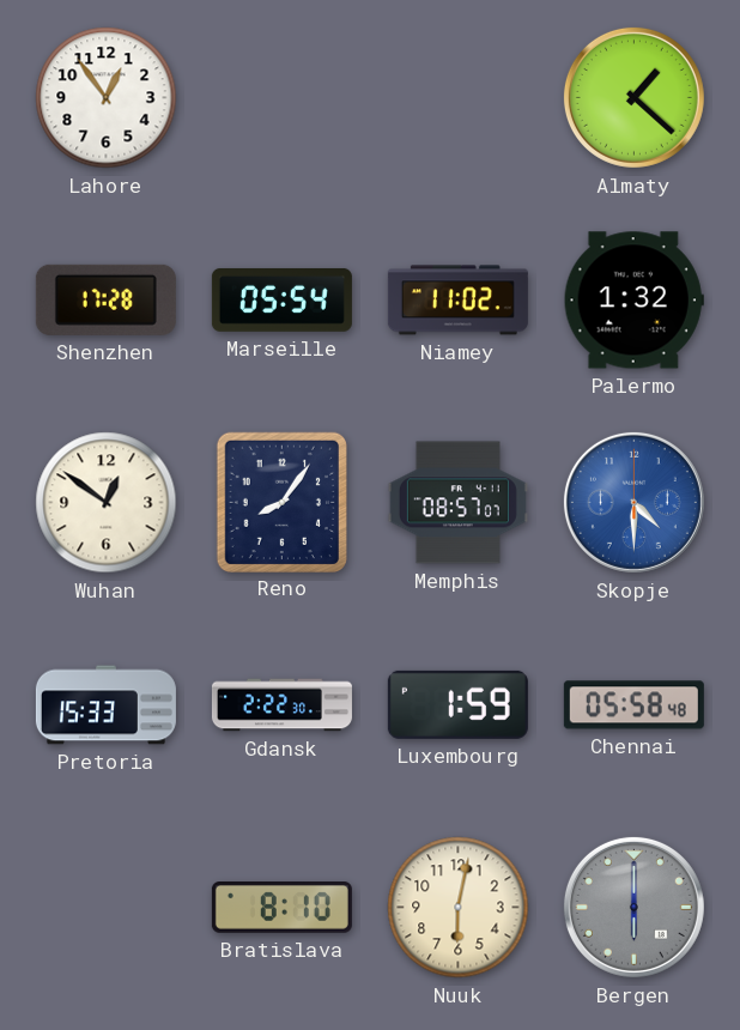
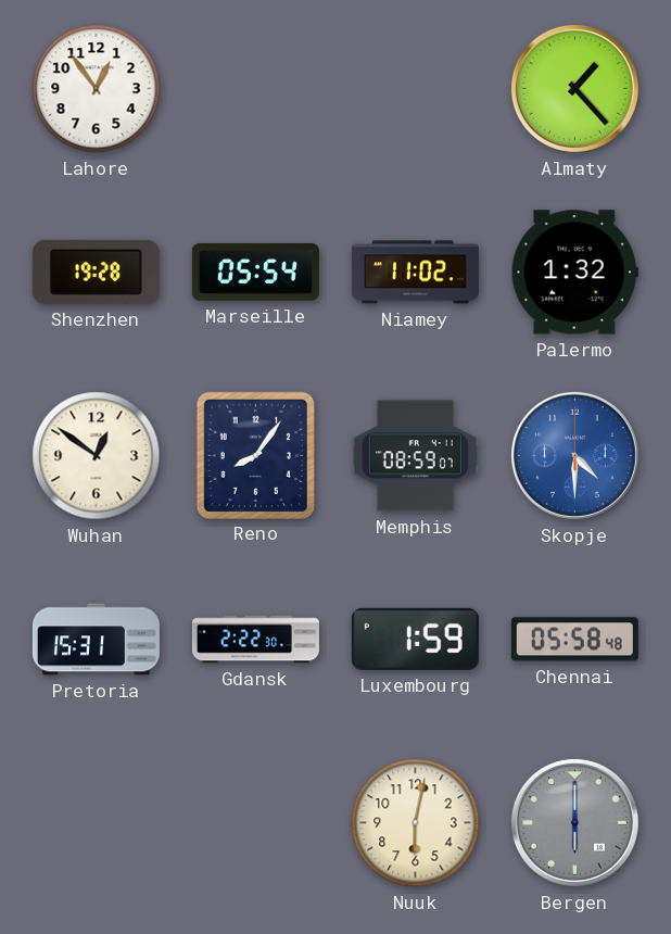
Almaty: 1:22 -> 1:23
Shenzhen: 17:28 -> 19:28
Memphis: 08:57 -> 08:59
Pretoria: 15:33 -> 15:31
Bratislava: 8:10 -> none
